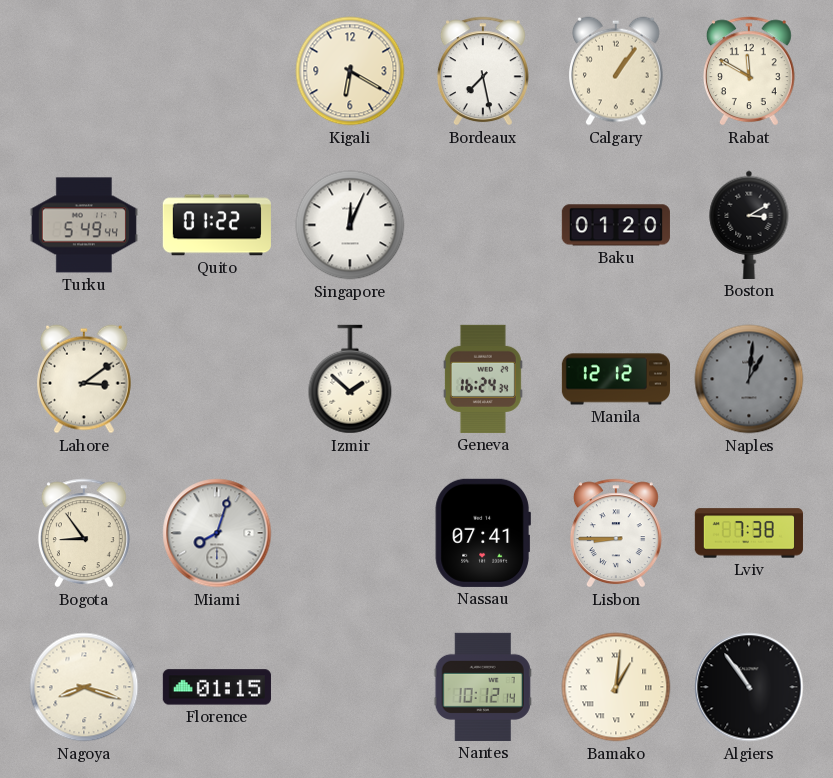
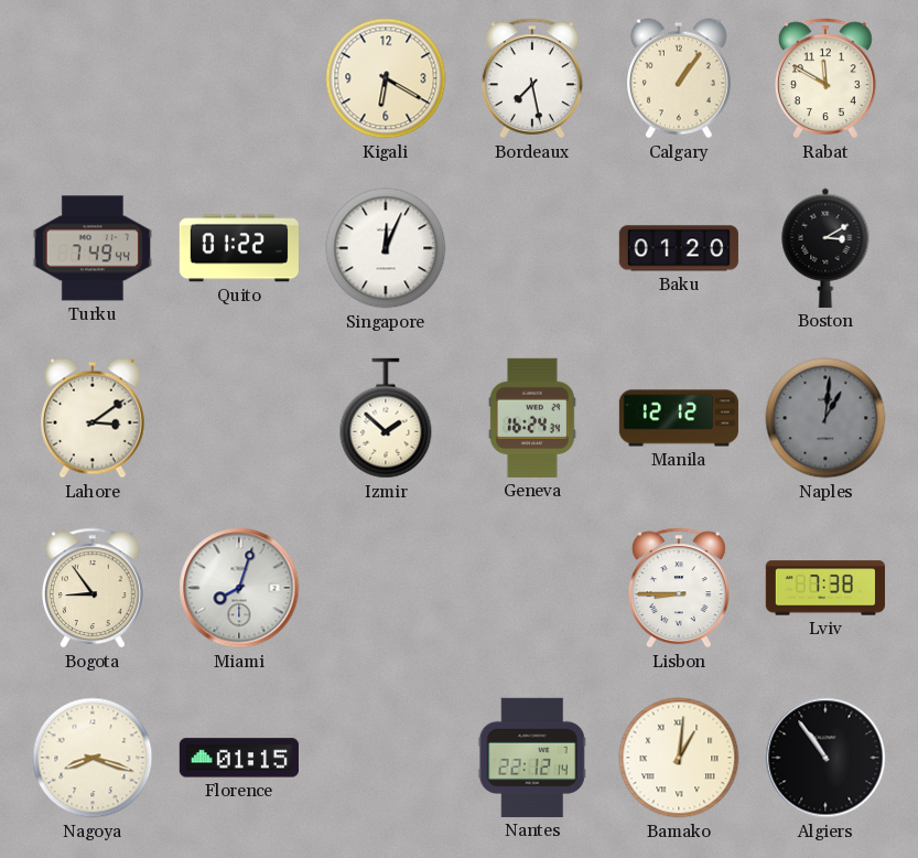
Turku: 5:49 -> 7:49
Nassau: 07:41 -> none
Nantes: 10:12 -> 22:12
